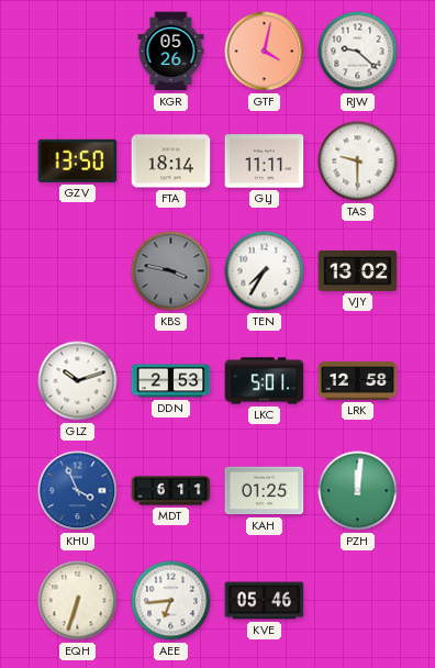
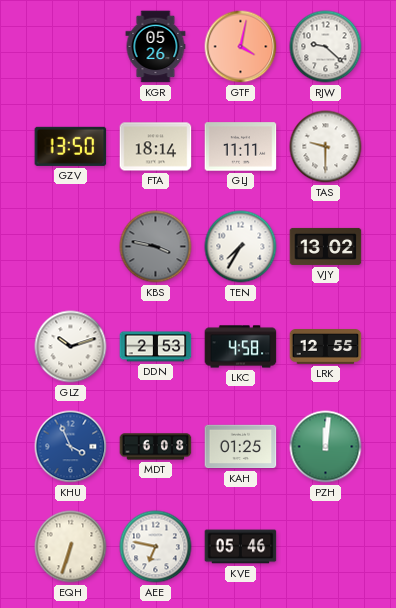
LKC: 5:01 -> 4:58
LRK: 12:58 -> 12:55
MDT: 6:11 -> 6:08
AEE: 6:44 -> 6:47
